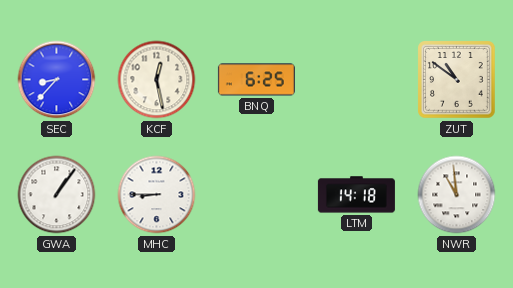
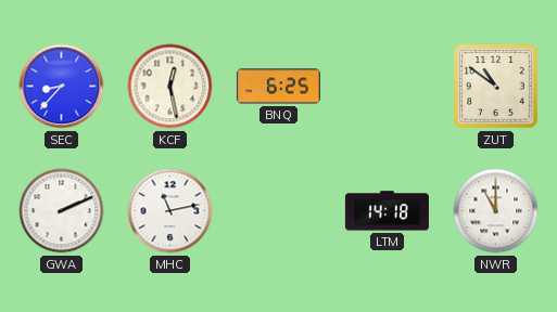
GWA: 1:06 -> 2:11
MHC: 8:45 -> 11:13
NWR: 10:59 -> 11:00
